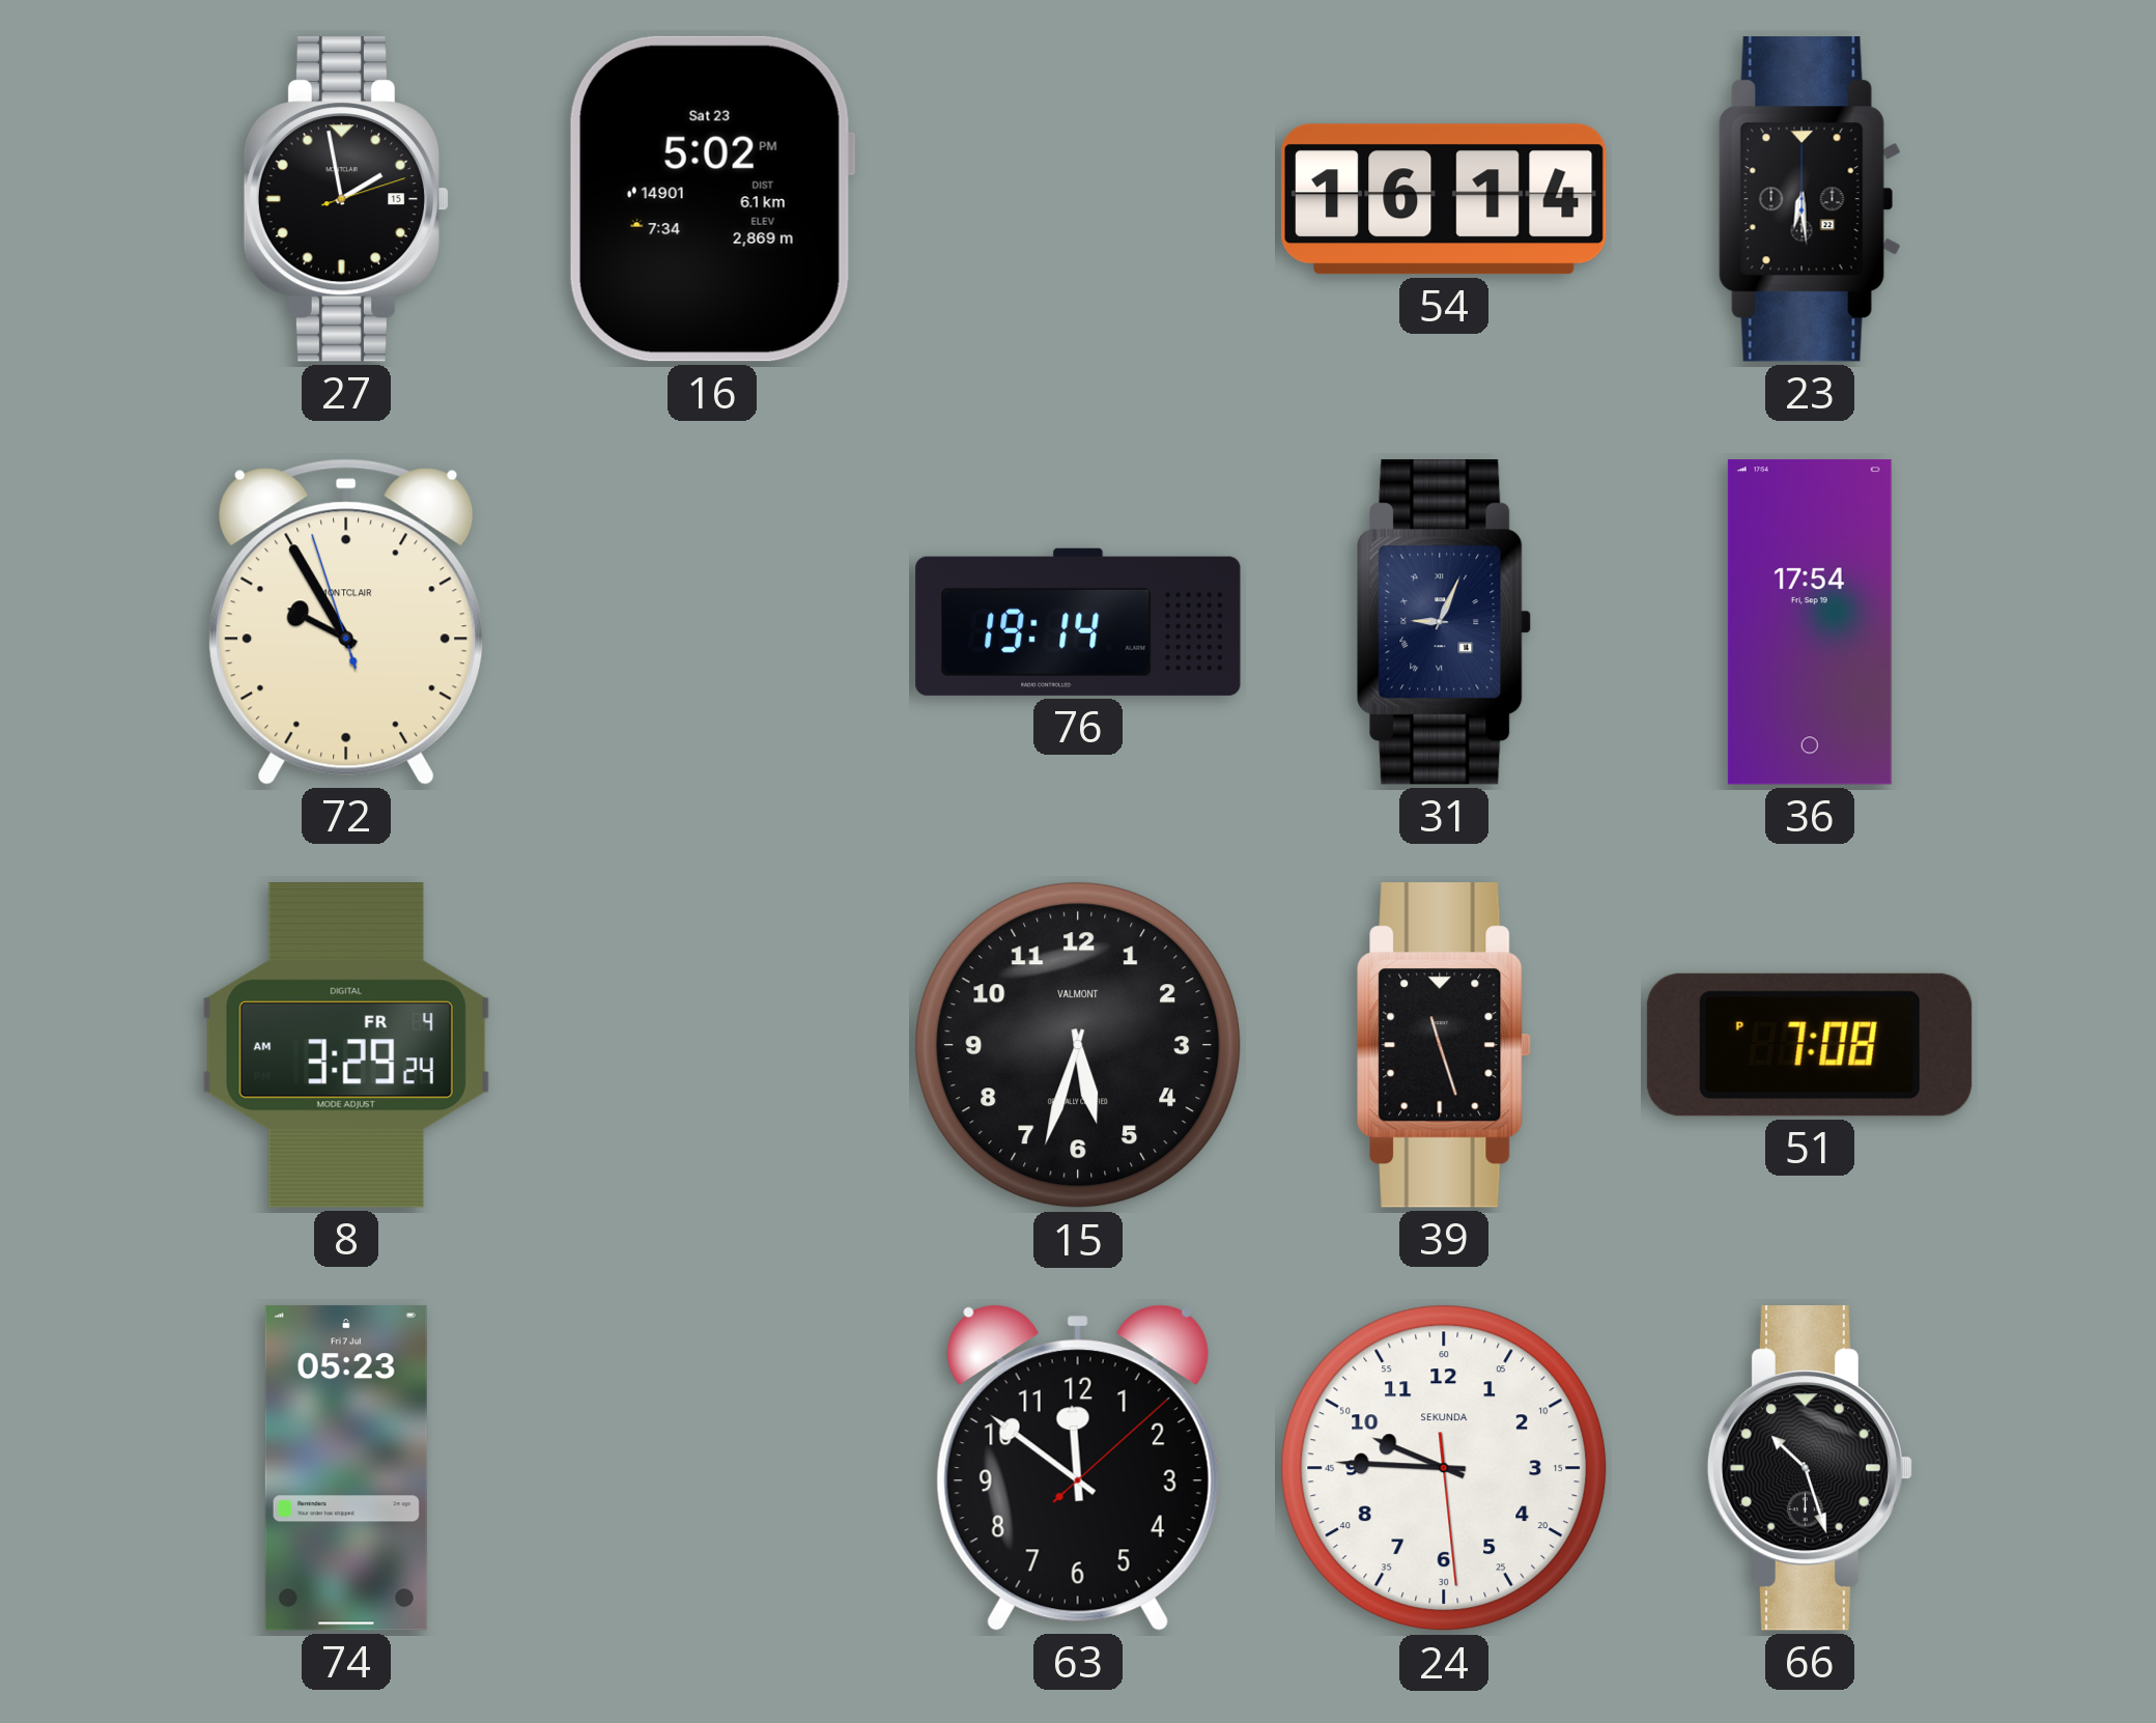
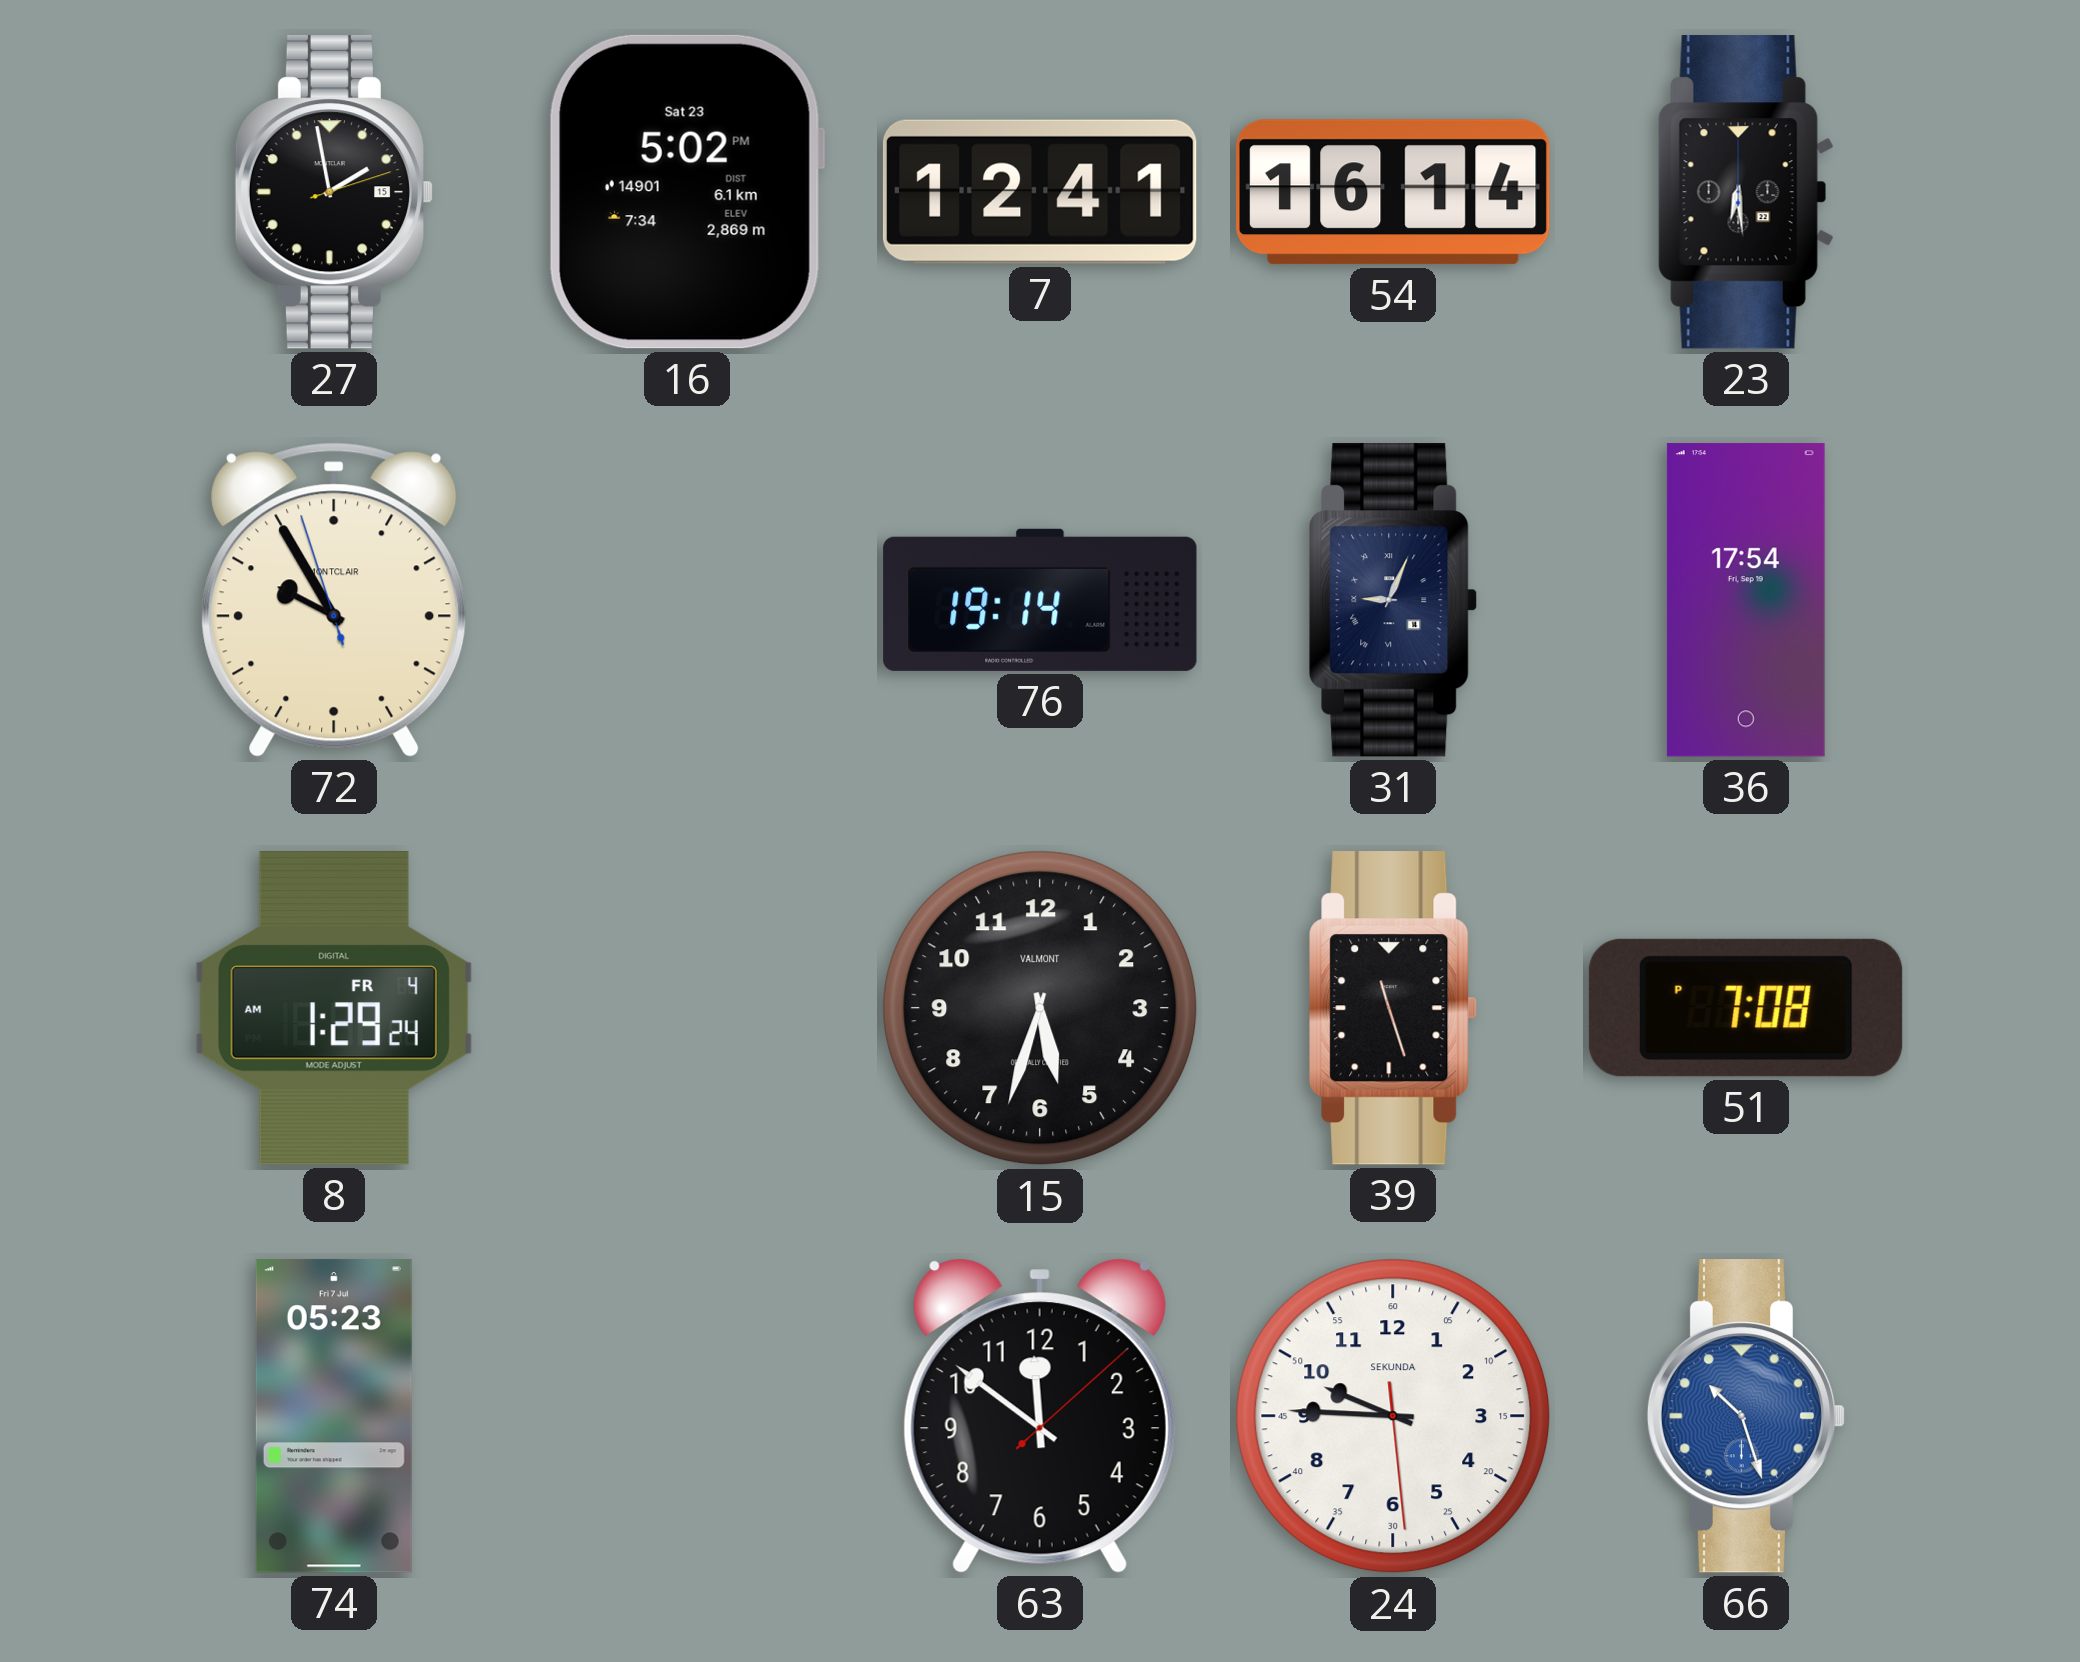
7: none -> 12:41
8: 3:29 -> 1:29
66 dial: black -> blue
